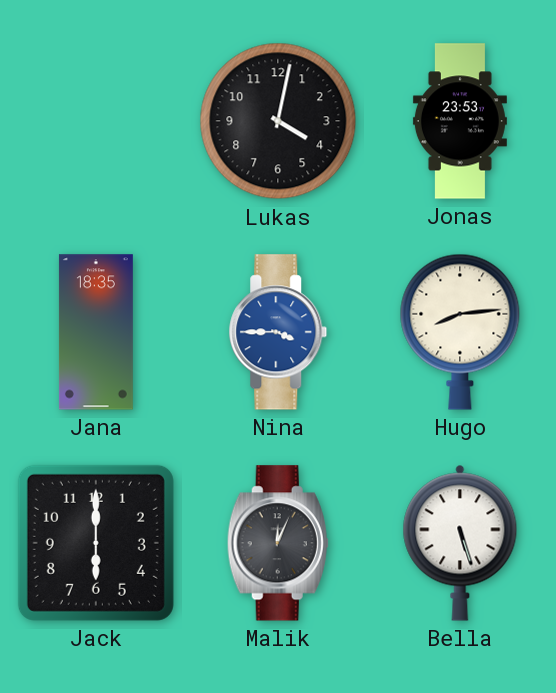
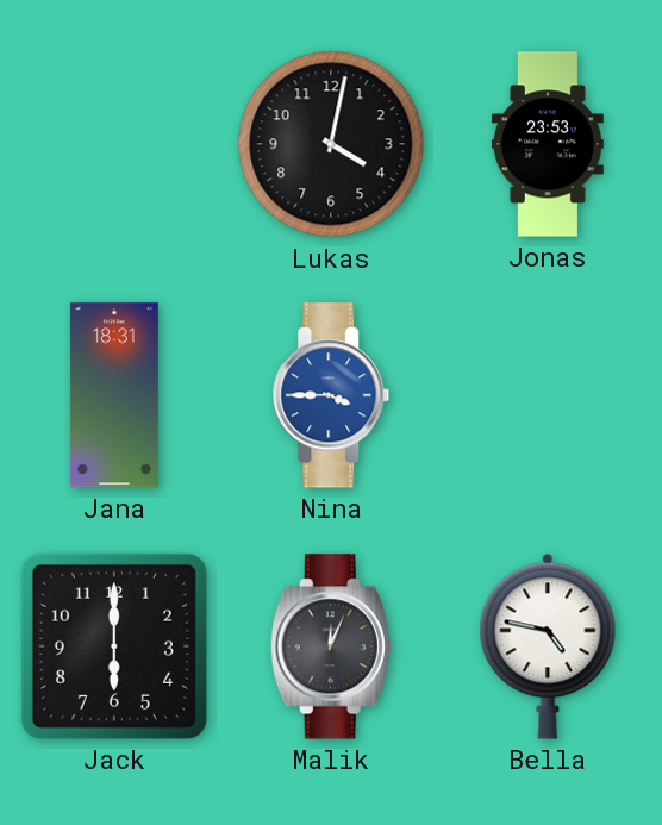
Jana: 18:35 -> 18:31
Hugo: 8:14 -> none
Bella: 5:27 -> 4:47
